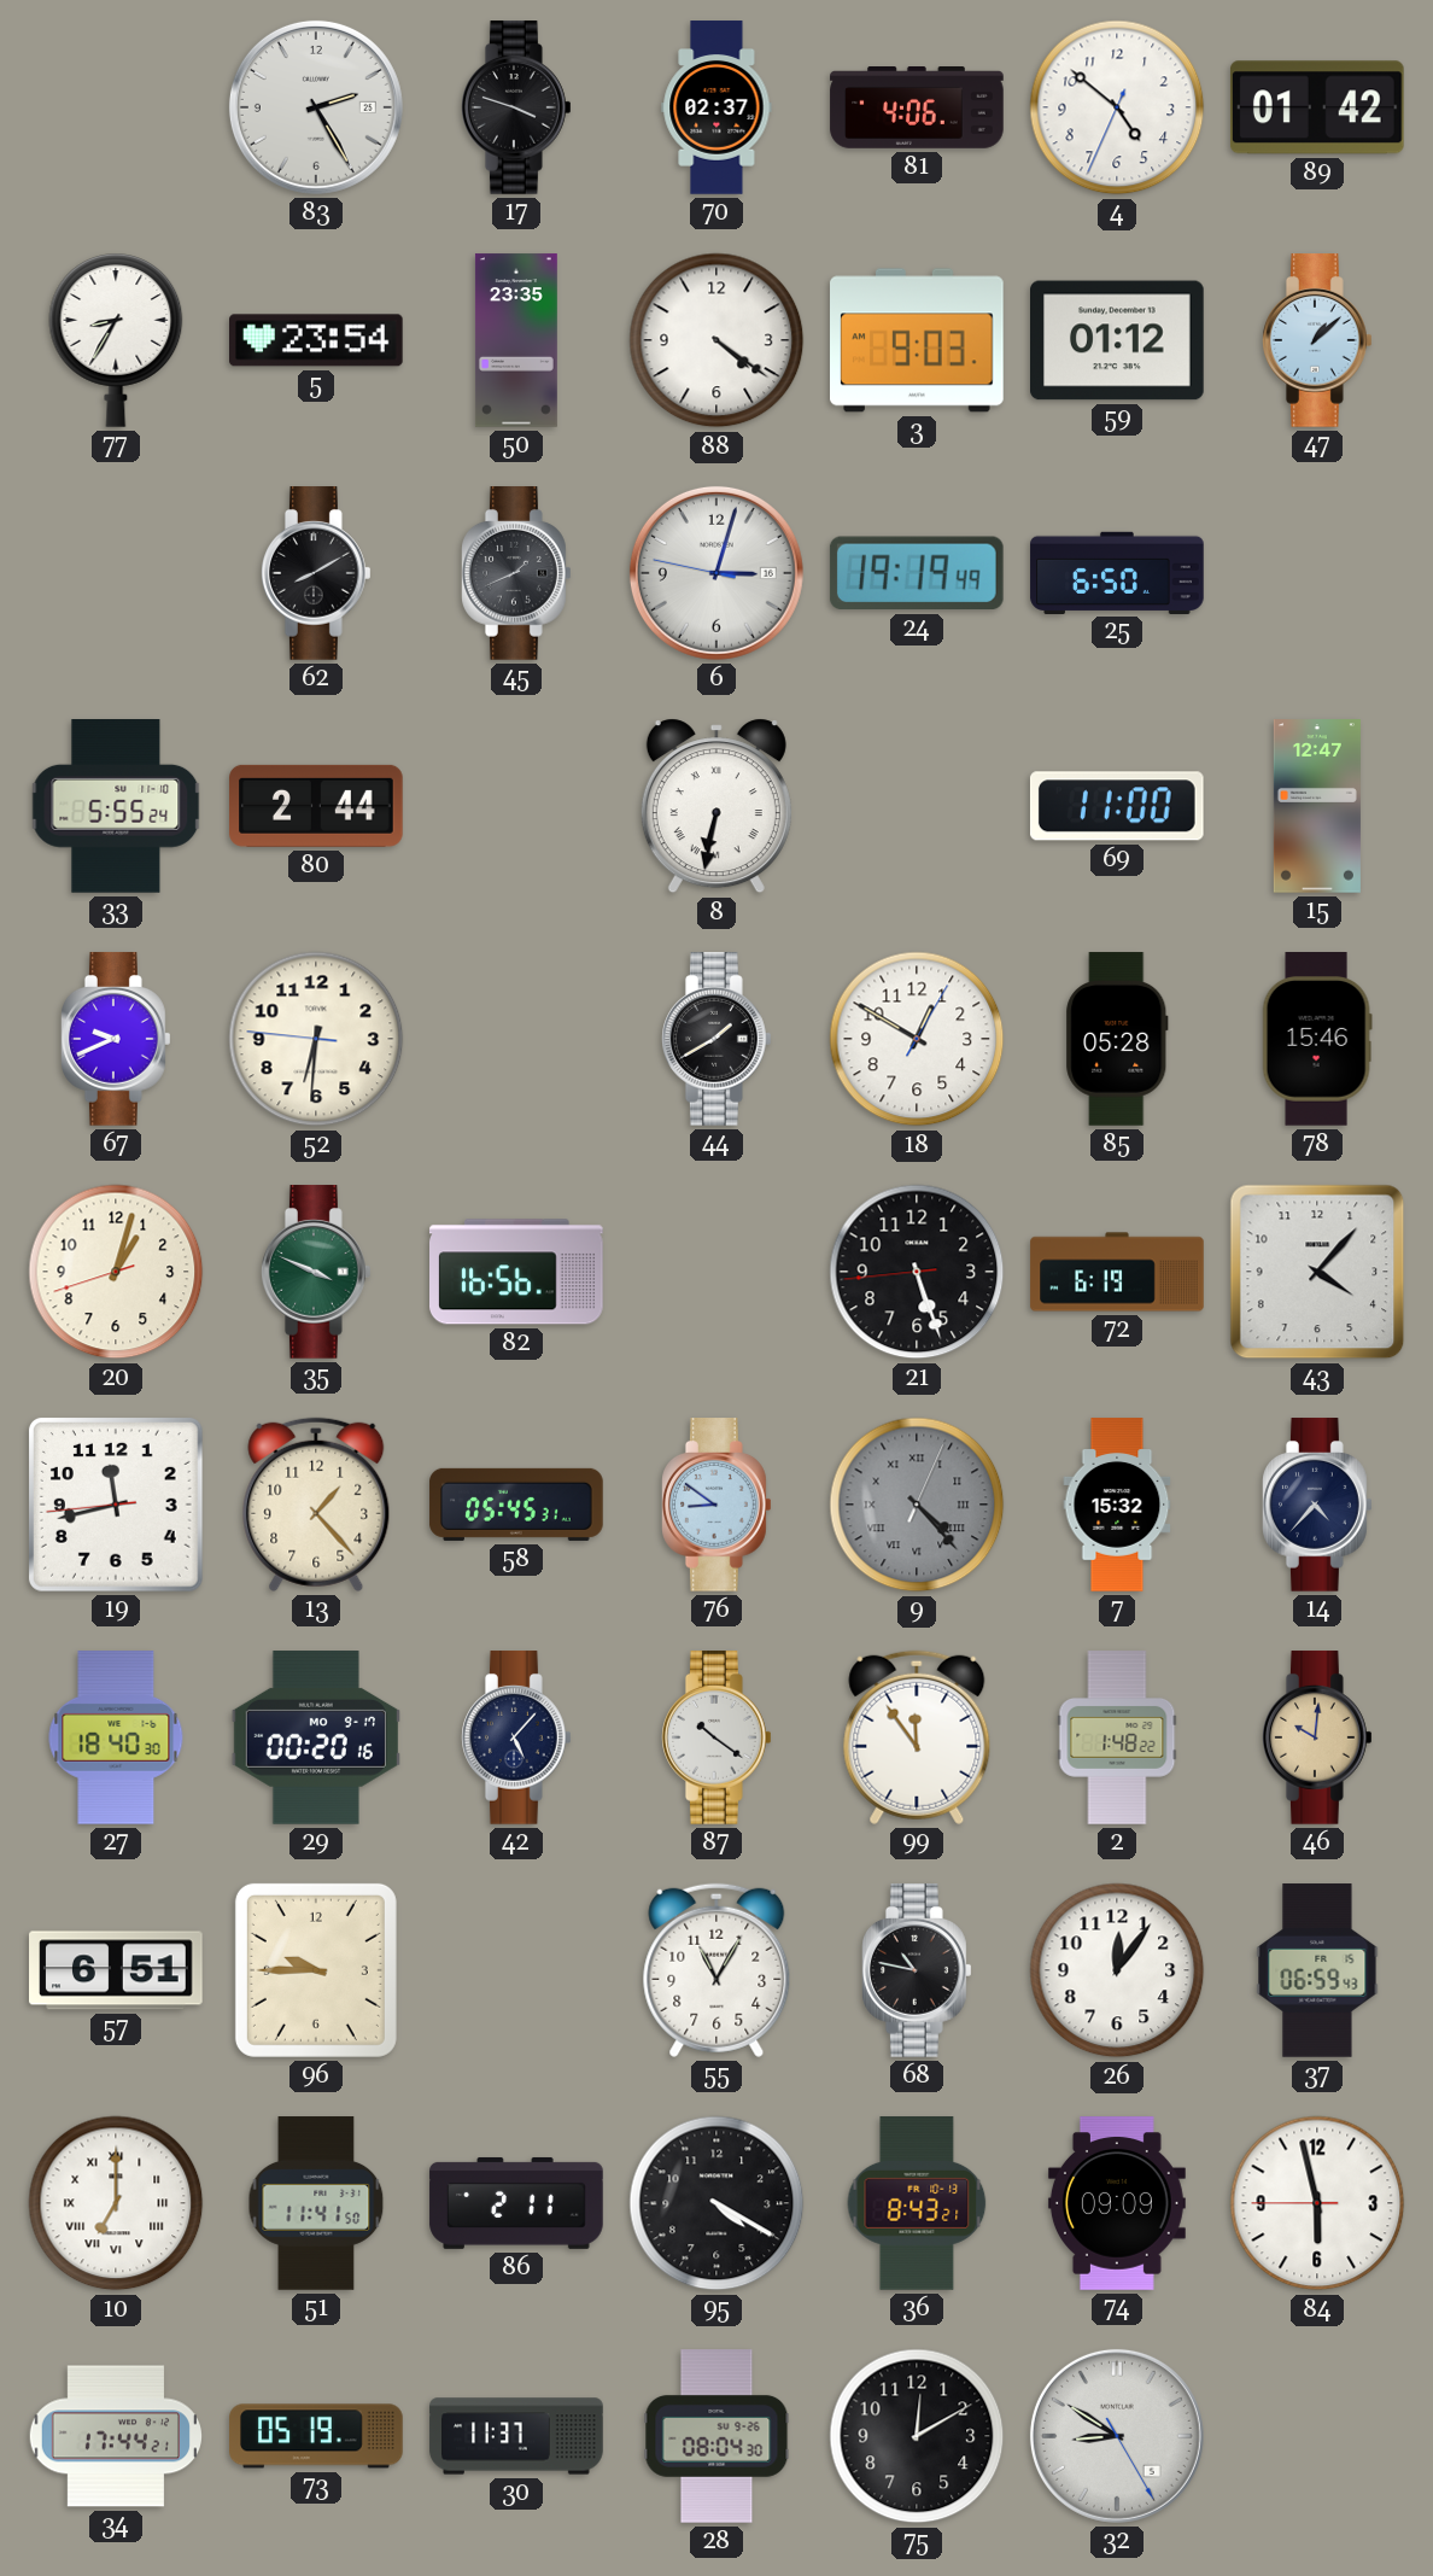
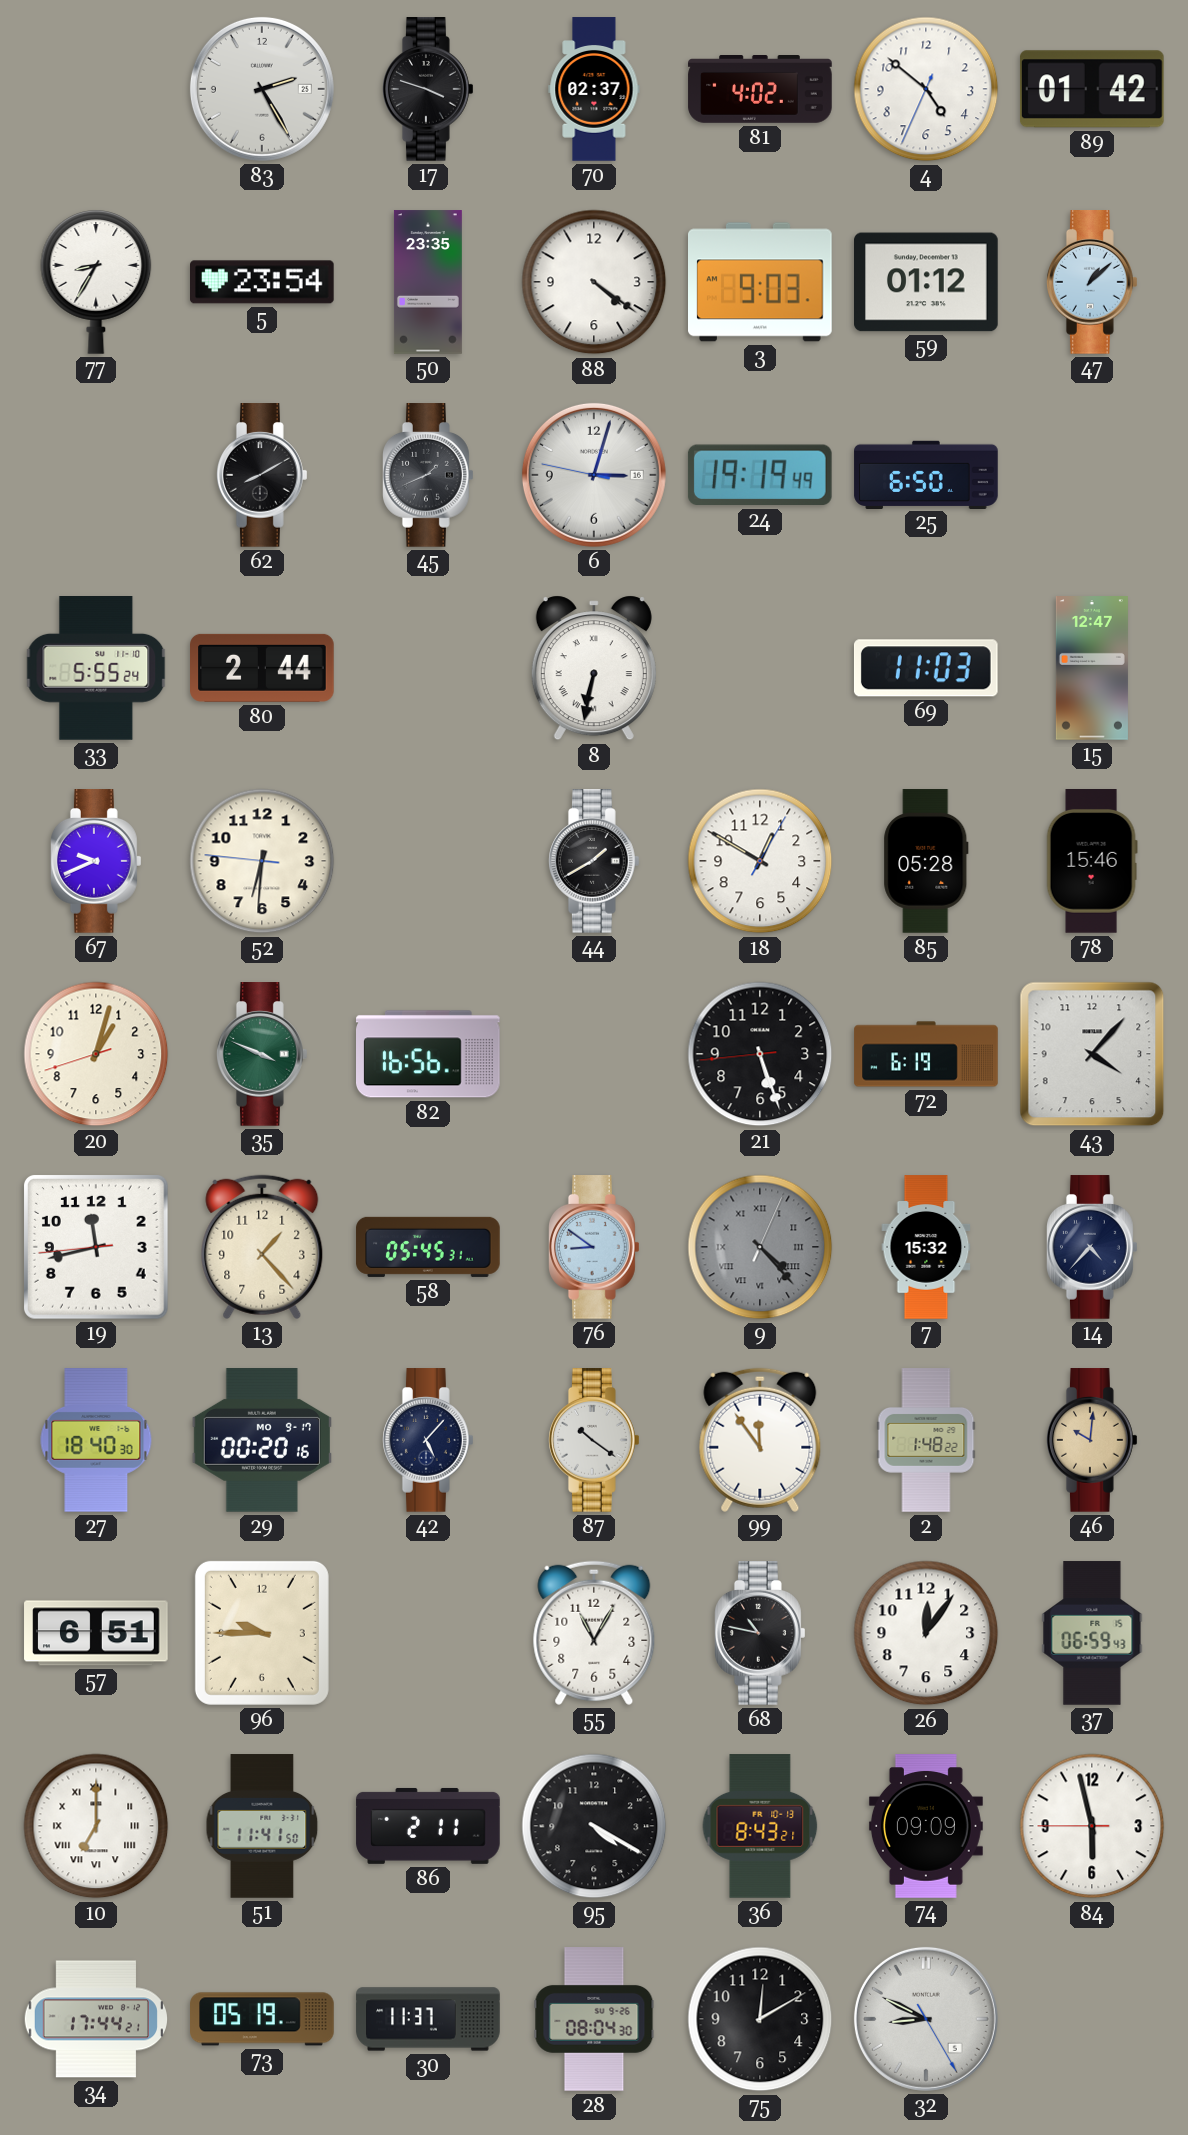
81: 4:06 -> 4:02
69: 11:00 -> 11:03
32: 8:50 -> 8:49
